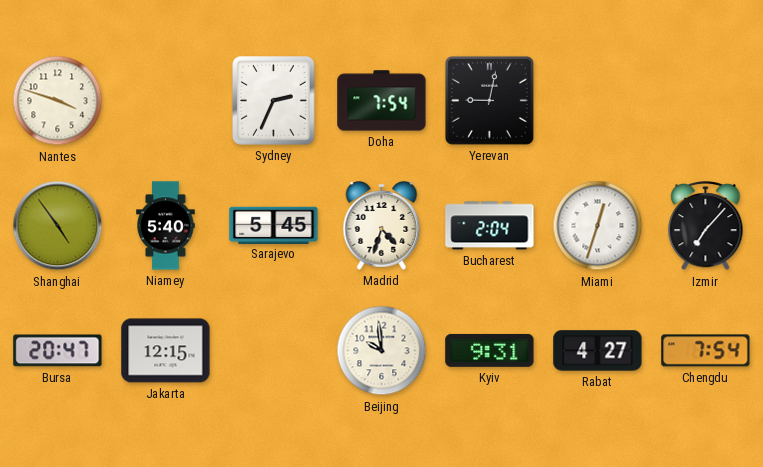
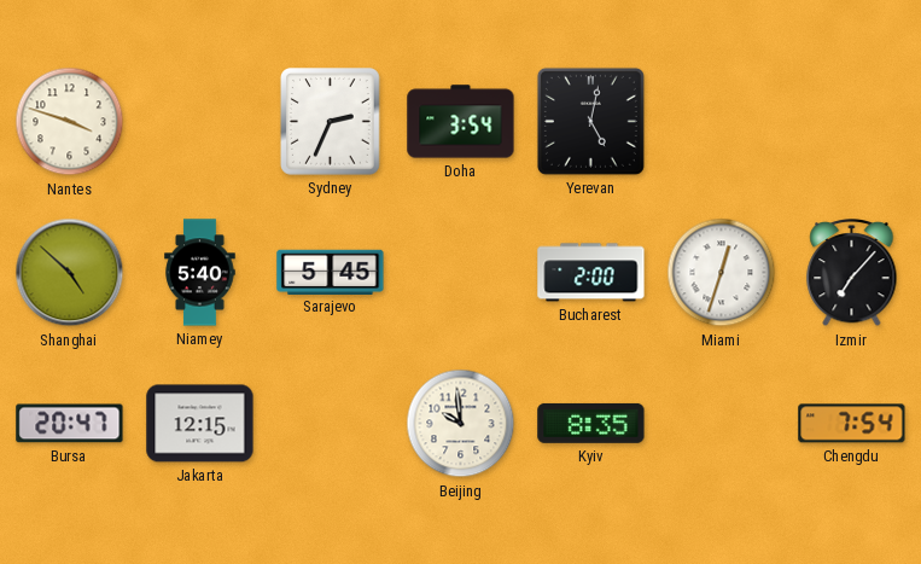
Doha: 7:54 -> 3:54
Yerevan: 9:02 -> 5:02
Shanghai: 4:54 -> 4:52
Madrid: 4:33 -> none
Bucharest: 2:04 -> 2:00
Kyiv: 9:31 -> 8:35
Rabat: 4:27 -> none
